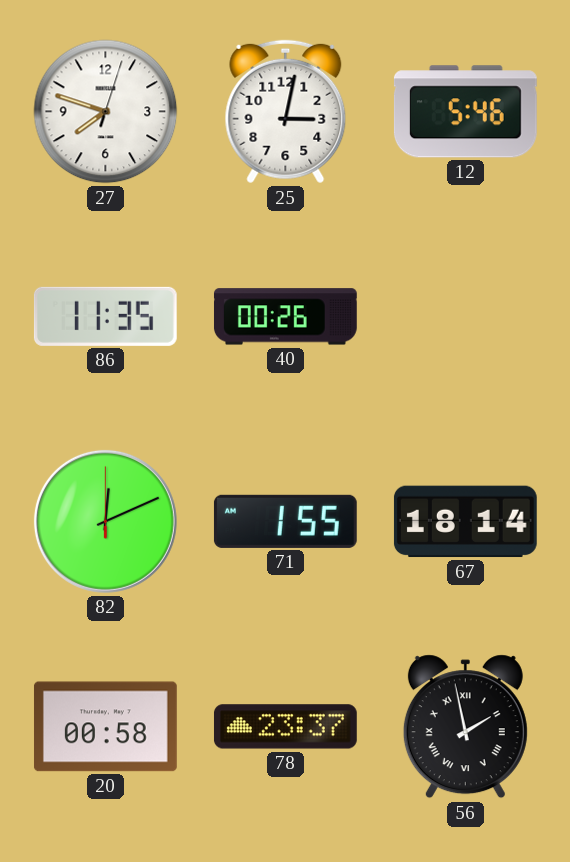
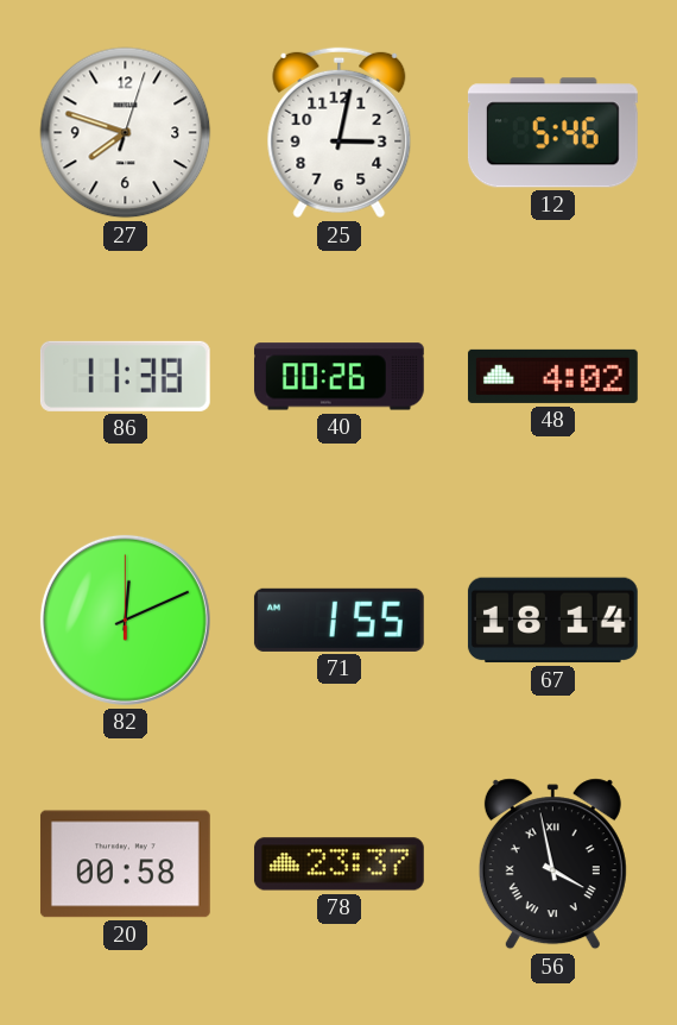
86: 11:35 -> 11:38
48: none -> 4:02
56: 1:58 -> 3:58
